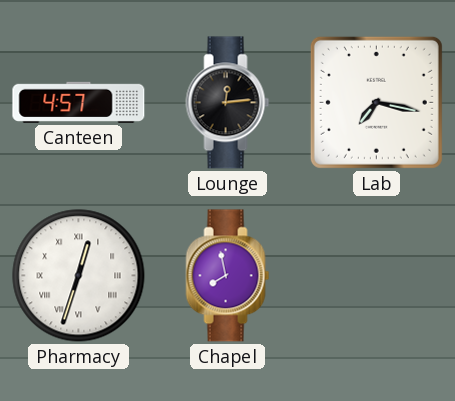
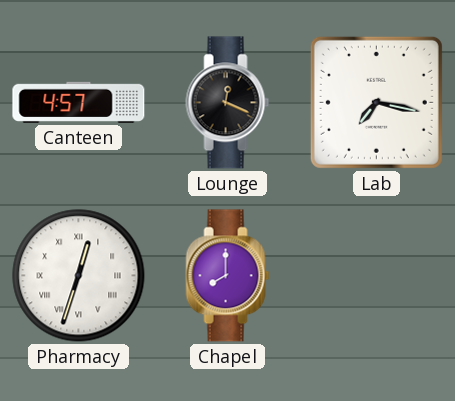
Lounge: 12:14 -> 12:19
Chapel: 7:58 -> 8:00
